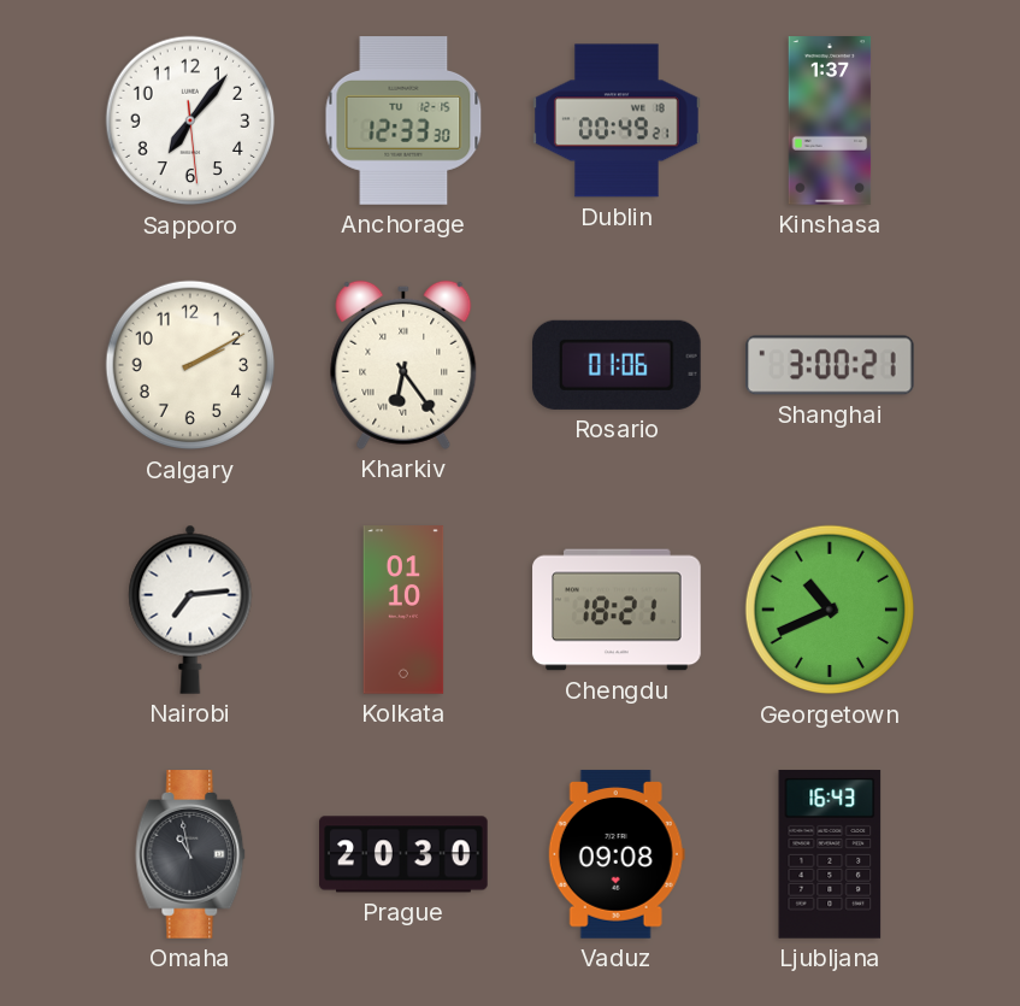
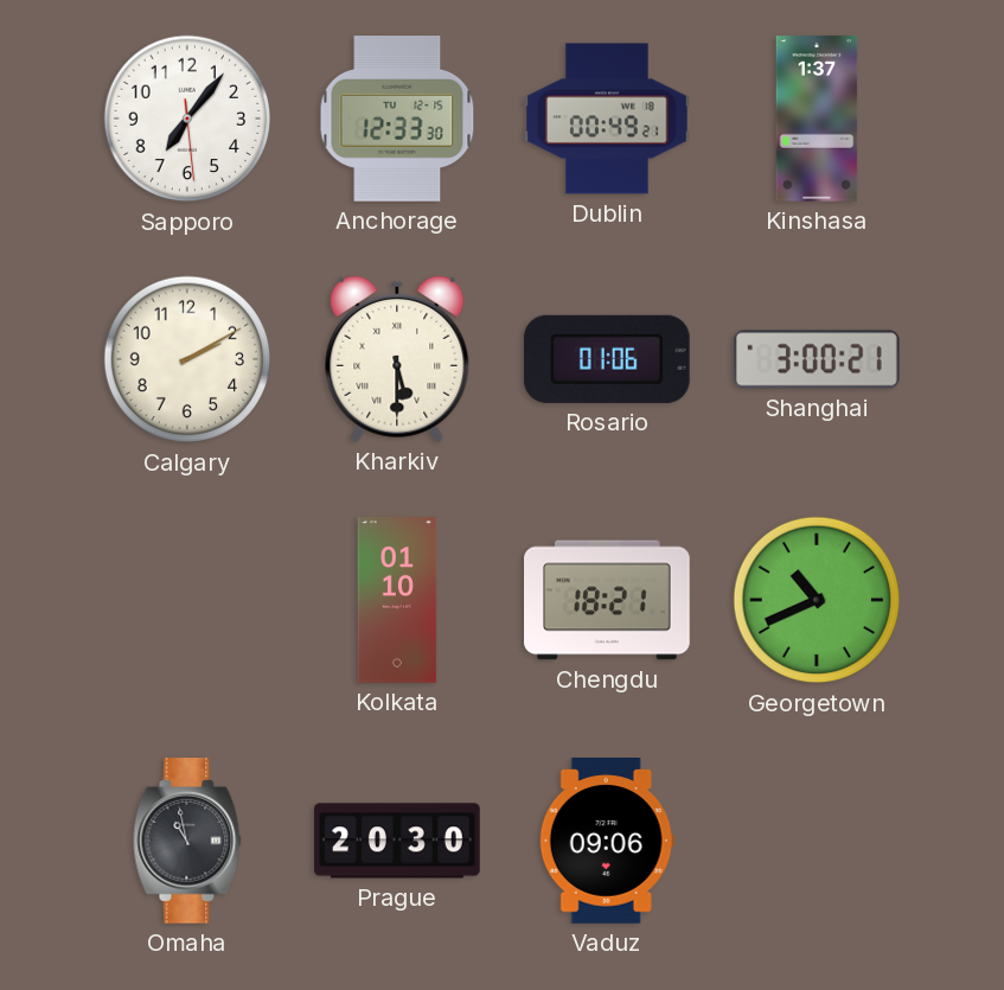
Kharkiv: 6:24 -> 5:30
Nairobi: 7:14 -> none
Vaduz: 09:08 -> 09:06
Ljubljana: 16:43 -> none
